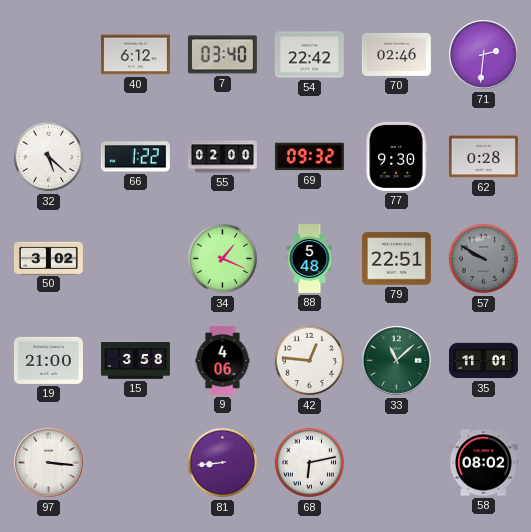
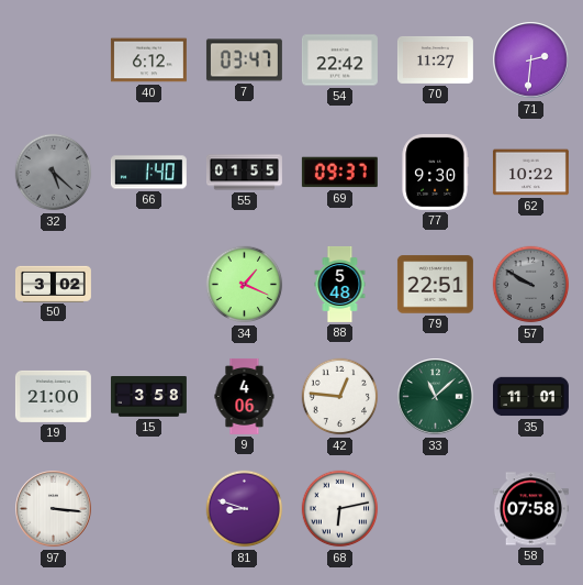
7: 03:40 -> 03:47
70: 02:46 -> 11:27
32 dial: white -> grey
66: 1:22 -> 1:40
55: 02:00 -> 01:55
69: 09:32 -> 09:37
62: 0:28 -> 10:22
81: 8:44 -> 8:48
58: 08:02 -> 07:58
